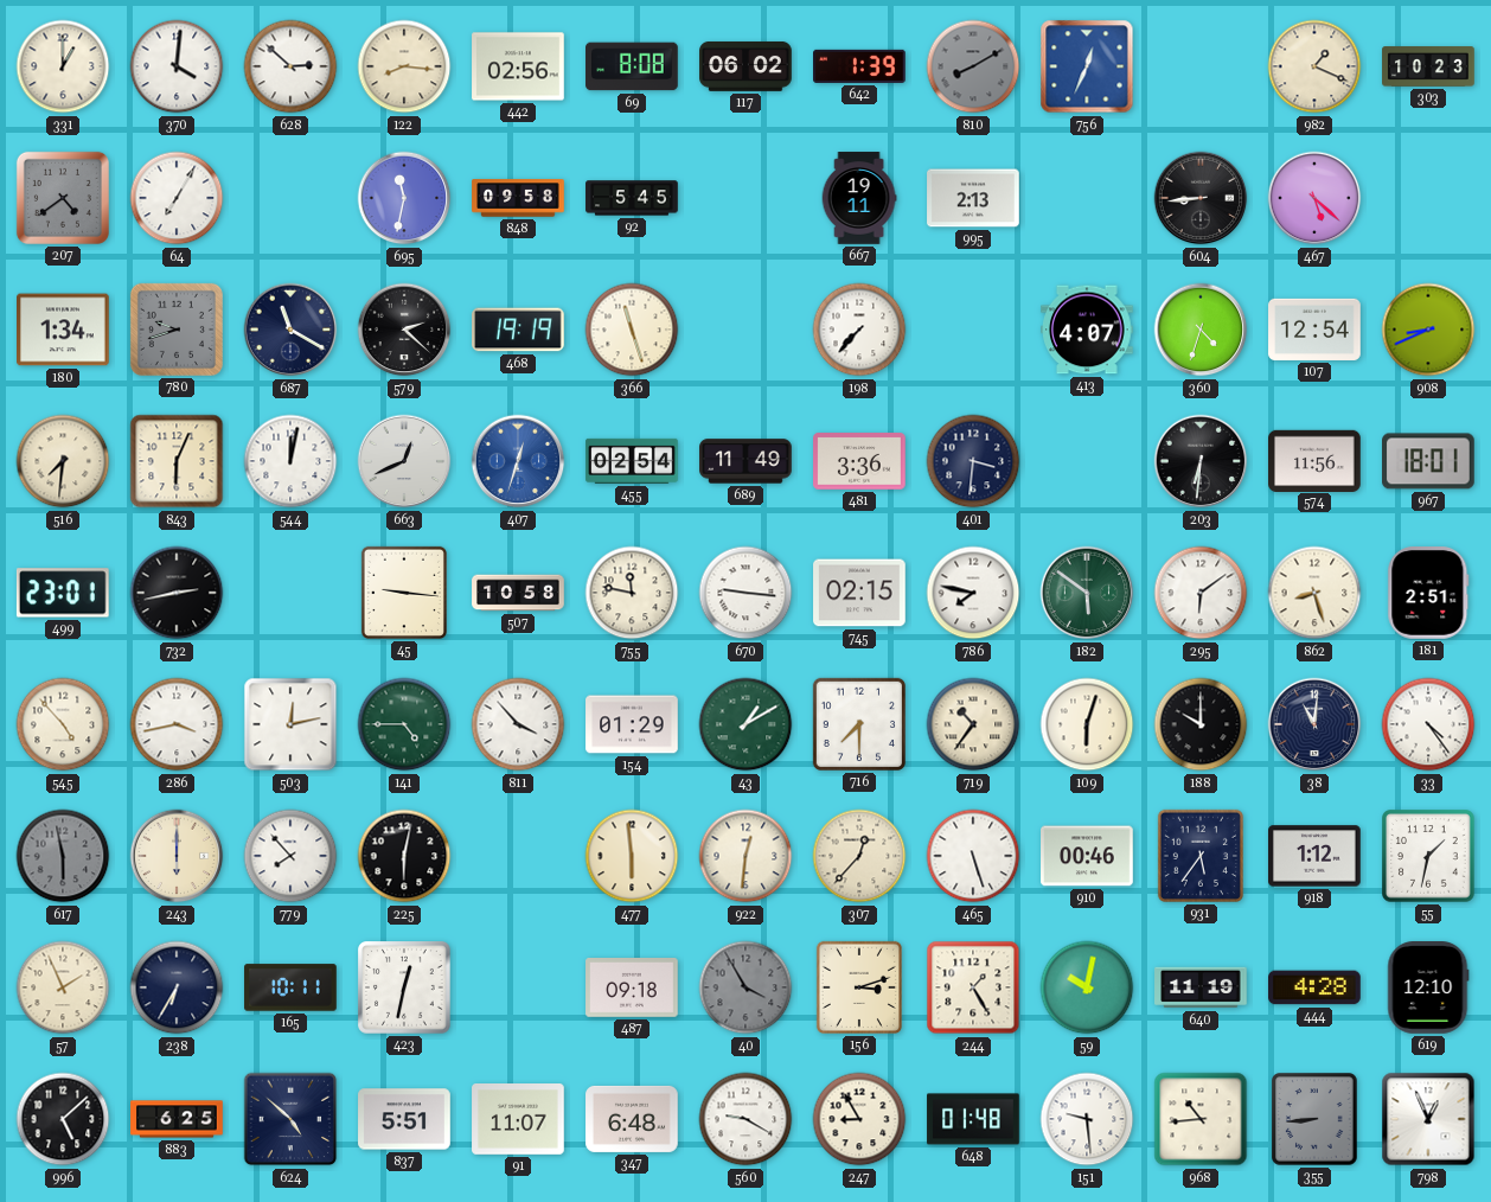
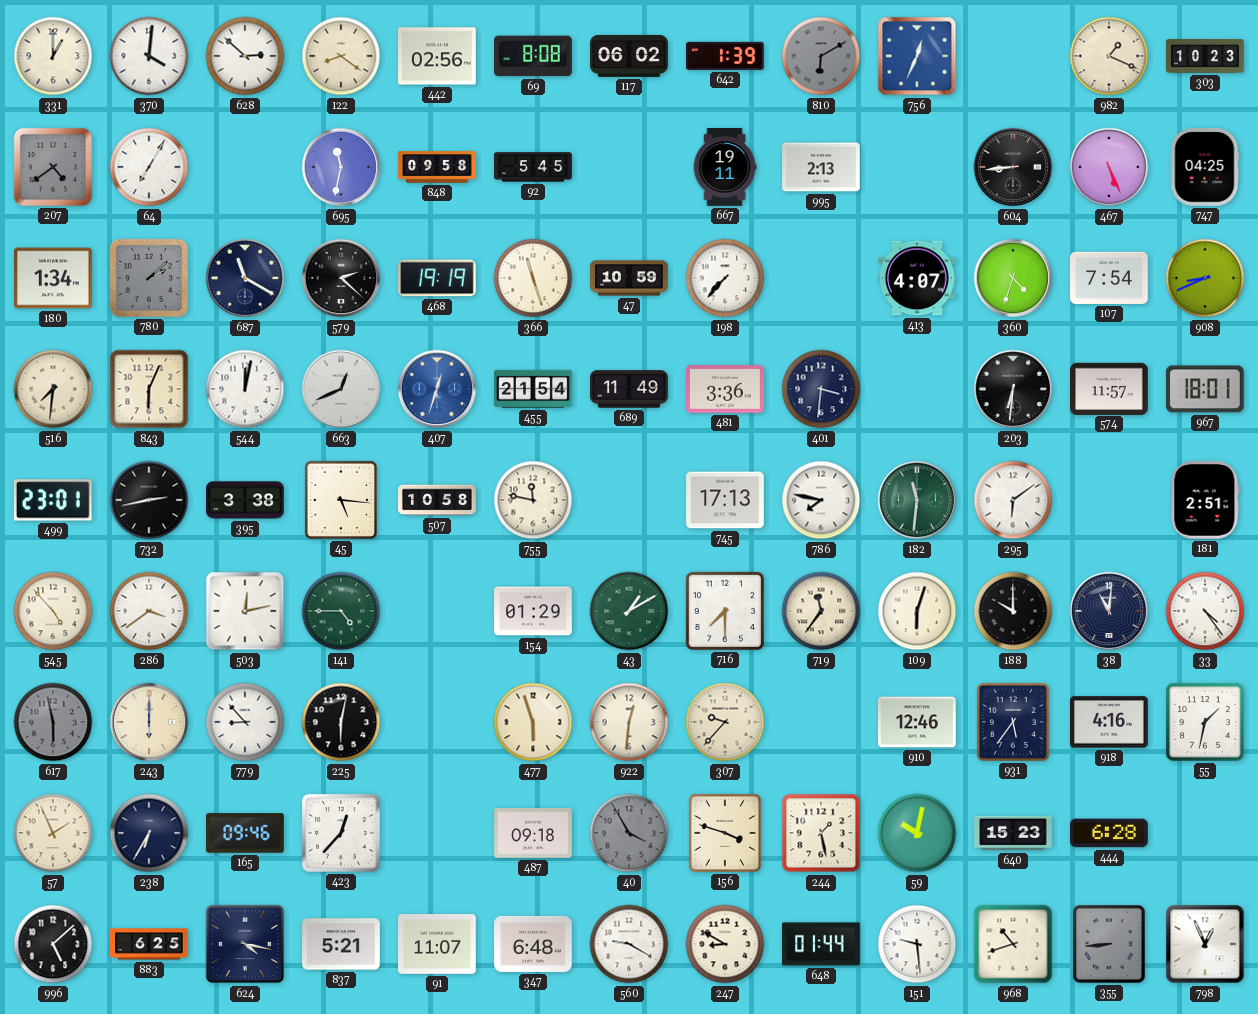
122: 8:16 -> 8:21
810: 8:10 -> 6:10
467: 5:22 -> 5:26
747: none -> 04:25
780: 9:42 -> 2:08
47: none -> 10:59
107: 12:54 -> 7:54
455: 02:54 -> 21:54
574: 11:56 -> 11:57
395: none -> 3:38
45: 9:16 -> 5:16
670: 9:16 -> none
745: 02:15 -> 17:13
182: 5:51 -> 11:31
862: 8:27 -> none
286: 3:43 -> 3:39
811: 3:53 -> none
719: 10:36 -> 11:36
779: 7:53 -> 8:53
477: 5:59 -> 5:57
307: 12:37 -> 9:37
465: 5:27 -> none
910: 00:46 -> 12:46
918: 1:12 -> 4:16
165: 10:11 -> 09:46
423: 12:32 -> 12:37
156: 3:12 -> 3:48
244: 1:25 -> 1:28
640: 11:19 -> 15:23
444: 4:28 -> 6:28
619: 12:10 -> none
624: 4:52 -> 4:17
837: 5:51 -> 5:21
247: 8:55 -> 8:50
648: 01:48 -> 01:44
968: 10:44 -> 10:42
